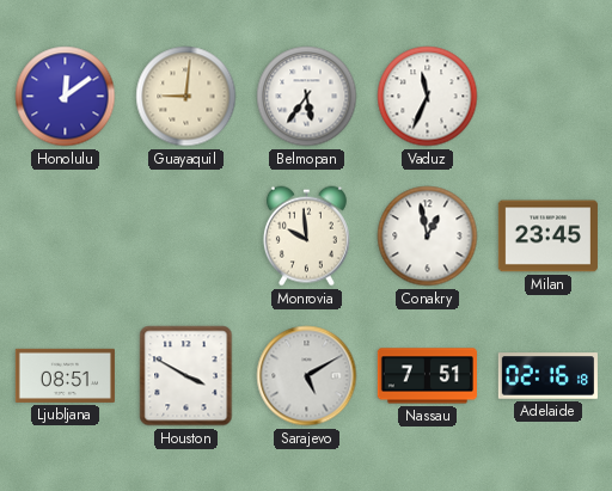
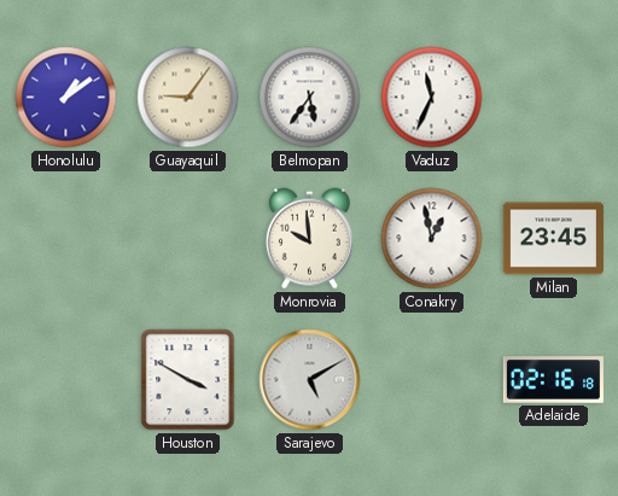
Honolulu: 12:09 -> 1:09
Guayaquil: 9:01 -> 9:06
Ljubljana: 08:51 -> none
Nassau: 7:51 -> none
